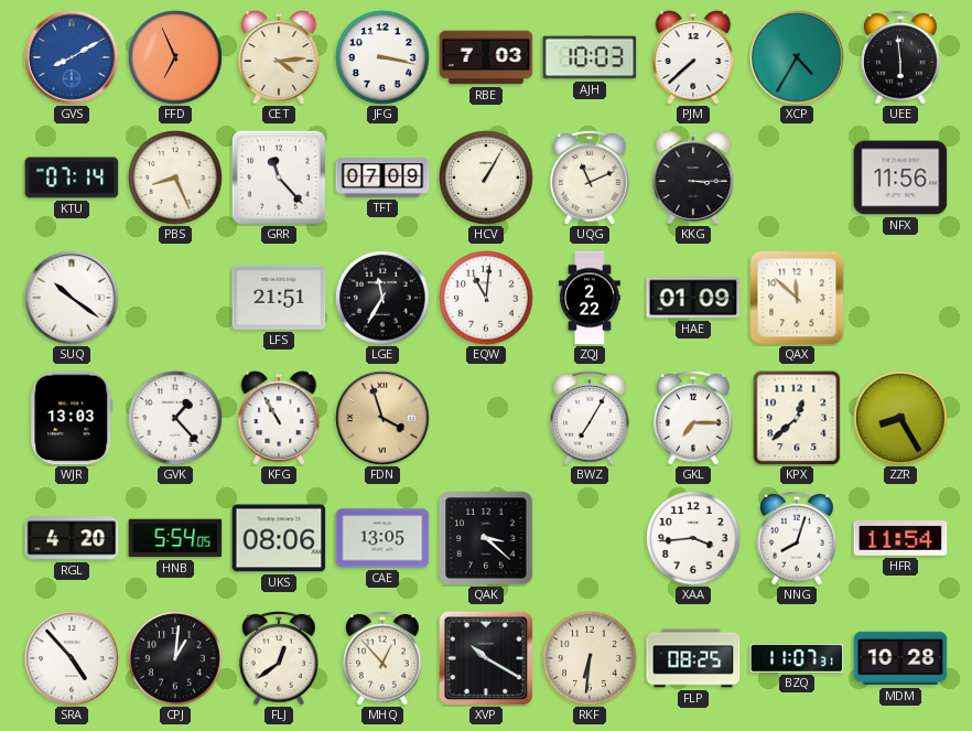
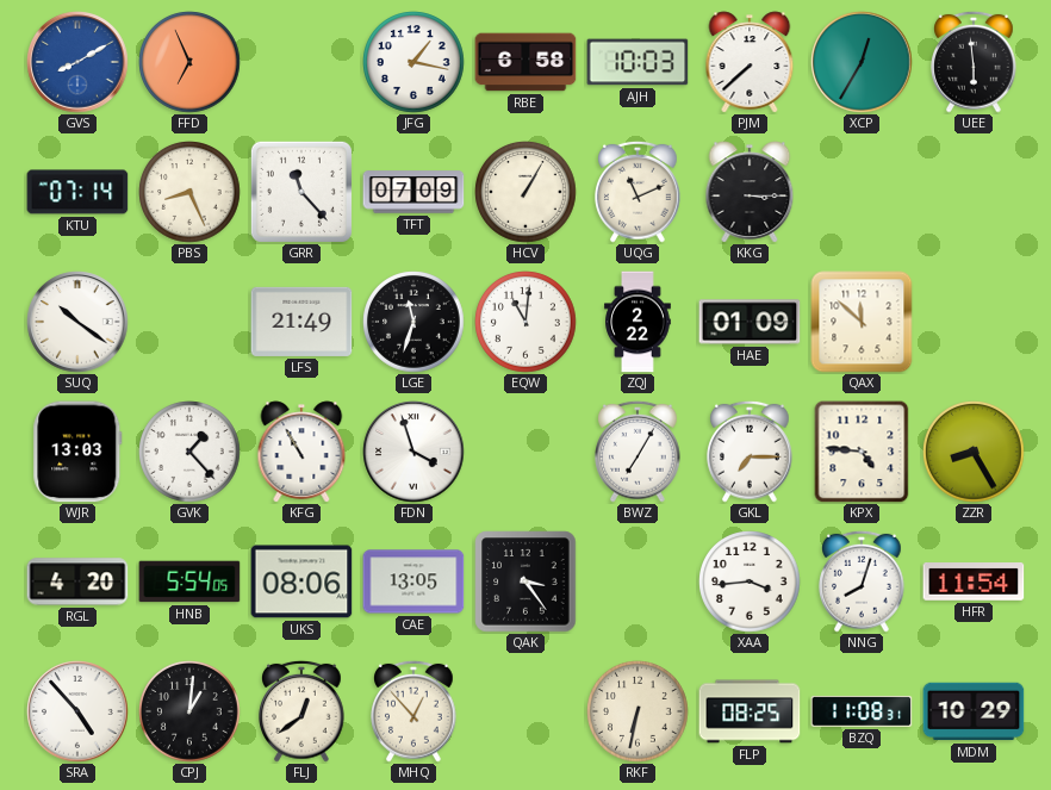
CET: 4:14 -> none
JFG: 3:17 -> 1:17
RBE: 7:03 -> 6:58
XCP: 4:35 -> 12:35
NFX: 11:56 -> none
LFS: 21:51 -> 21:49
LGE: 11:35 -> 11:33
FDN dial: champagne -> white
KPX: 12:38 -> 4:46
QAK: 3:22 -> 3:24
XVP: 10:20 -> none
RKF: 6:31 -> 6:32
BZQ: 11:07 -> 11:08
MDM: 10:28 -> 10:29
